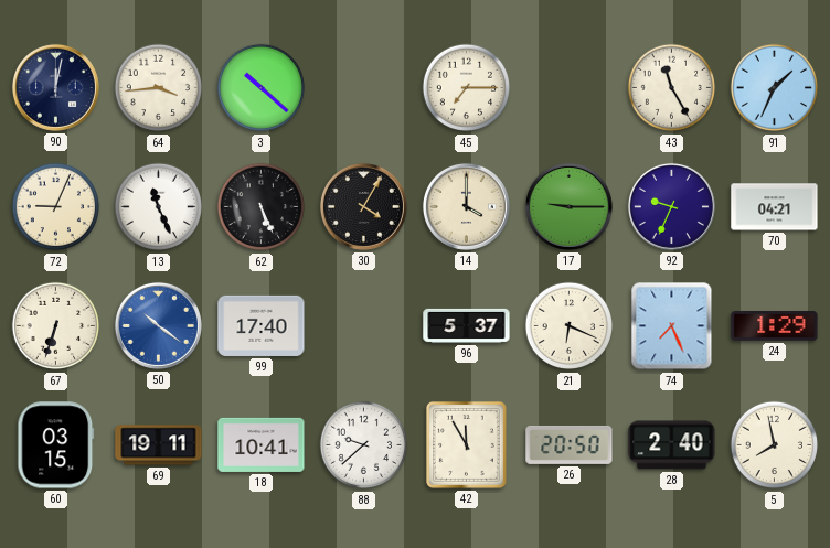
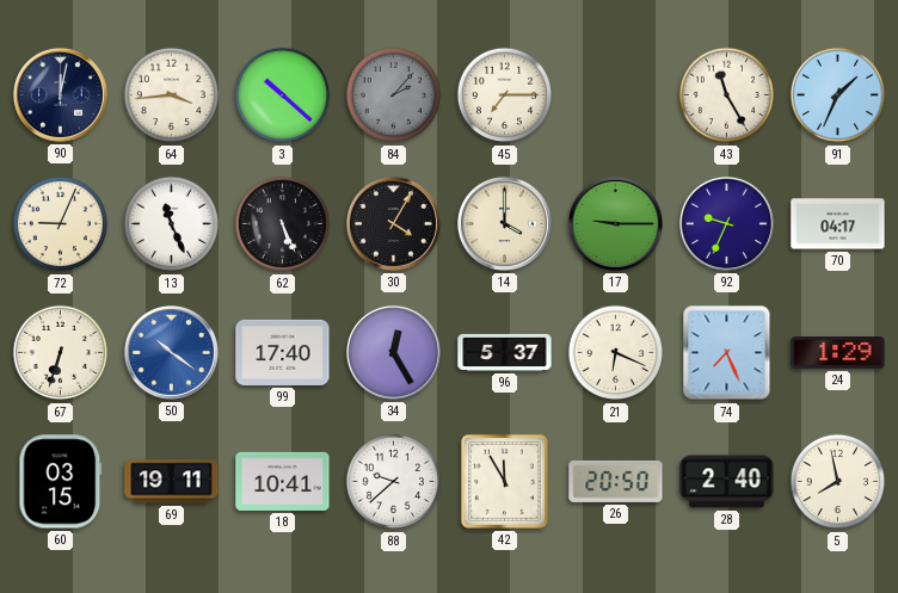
84: none -> 2:07
70: 04:21 -> 04:17
34: none -> 12:25
